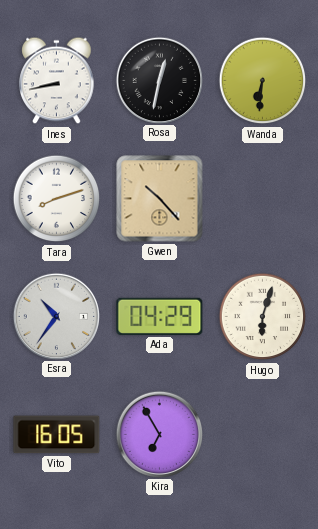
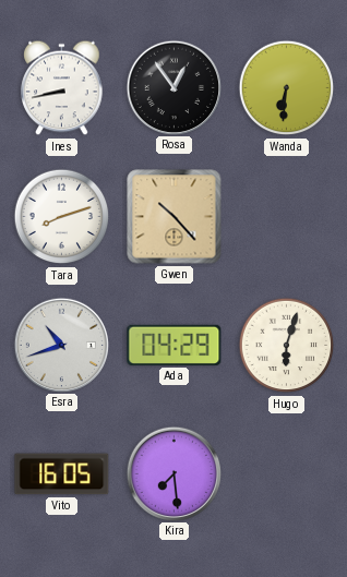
Rosa: 12:32 -> 12:54
Esra: 10:36 -> 10:42
Kira: 6:55 -> 7:29
